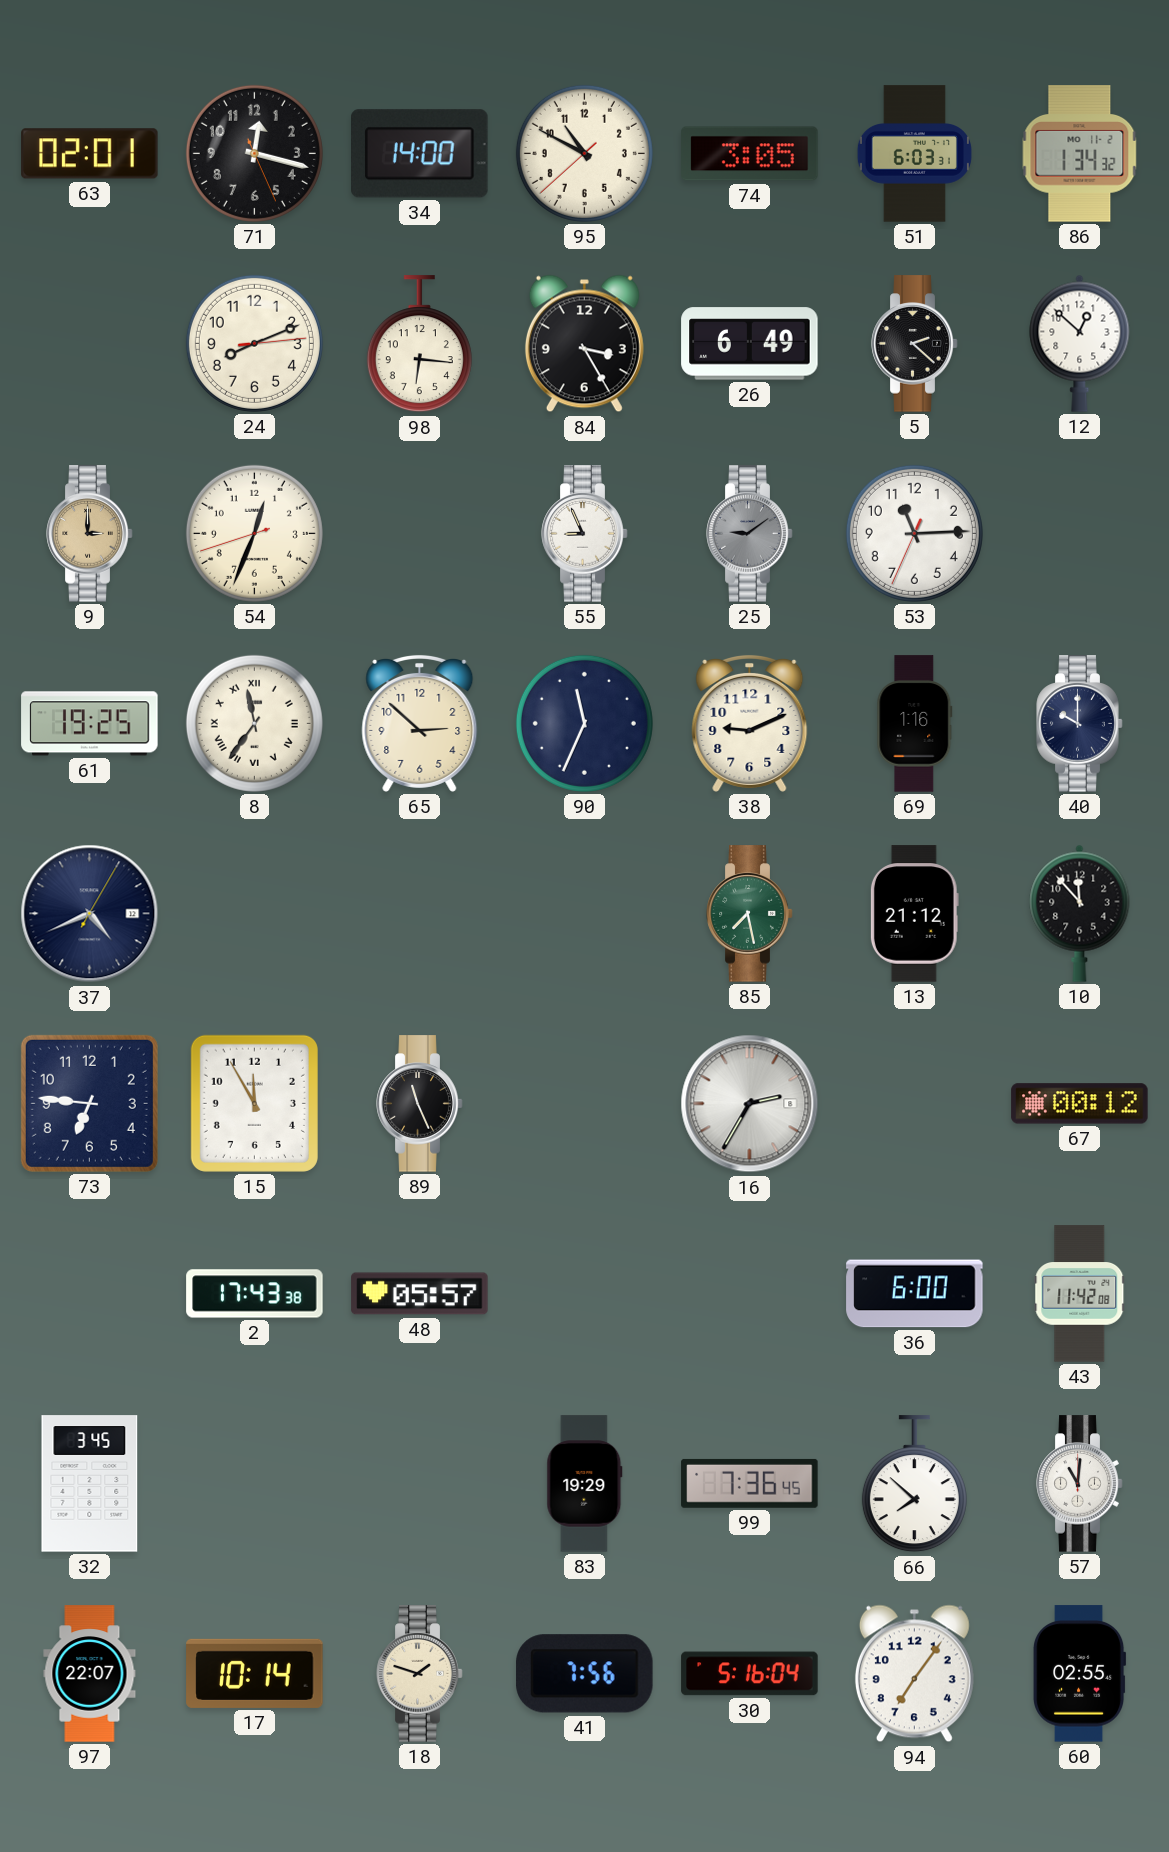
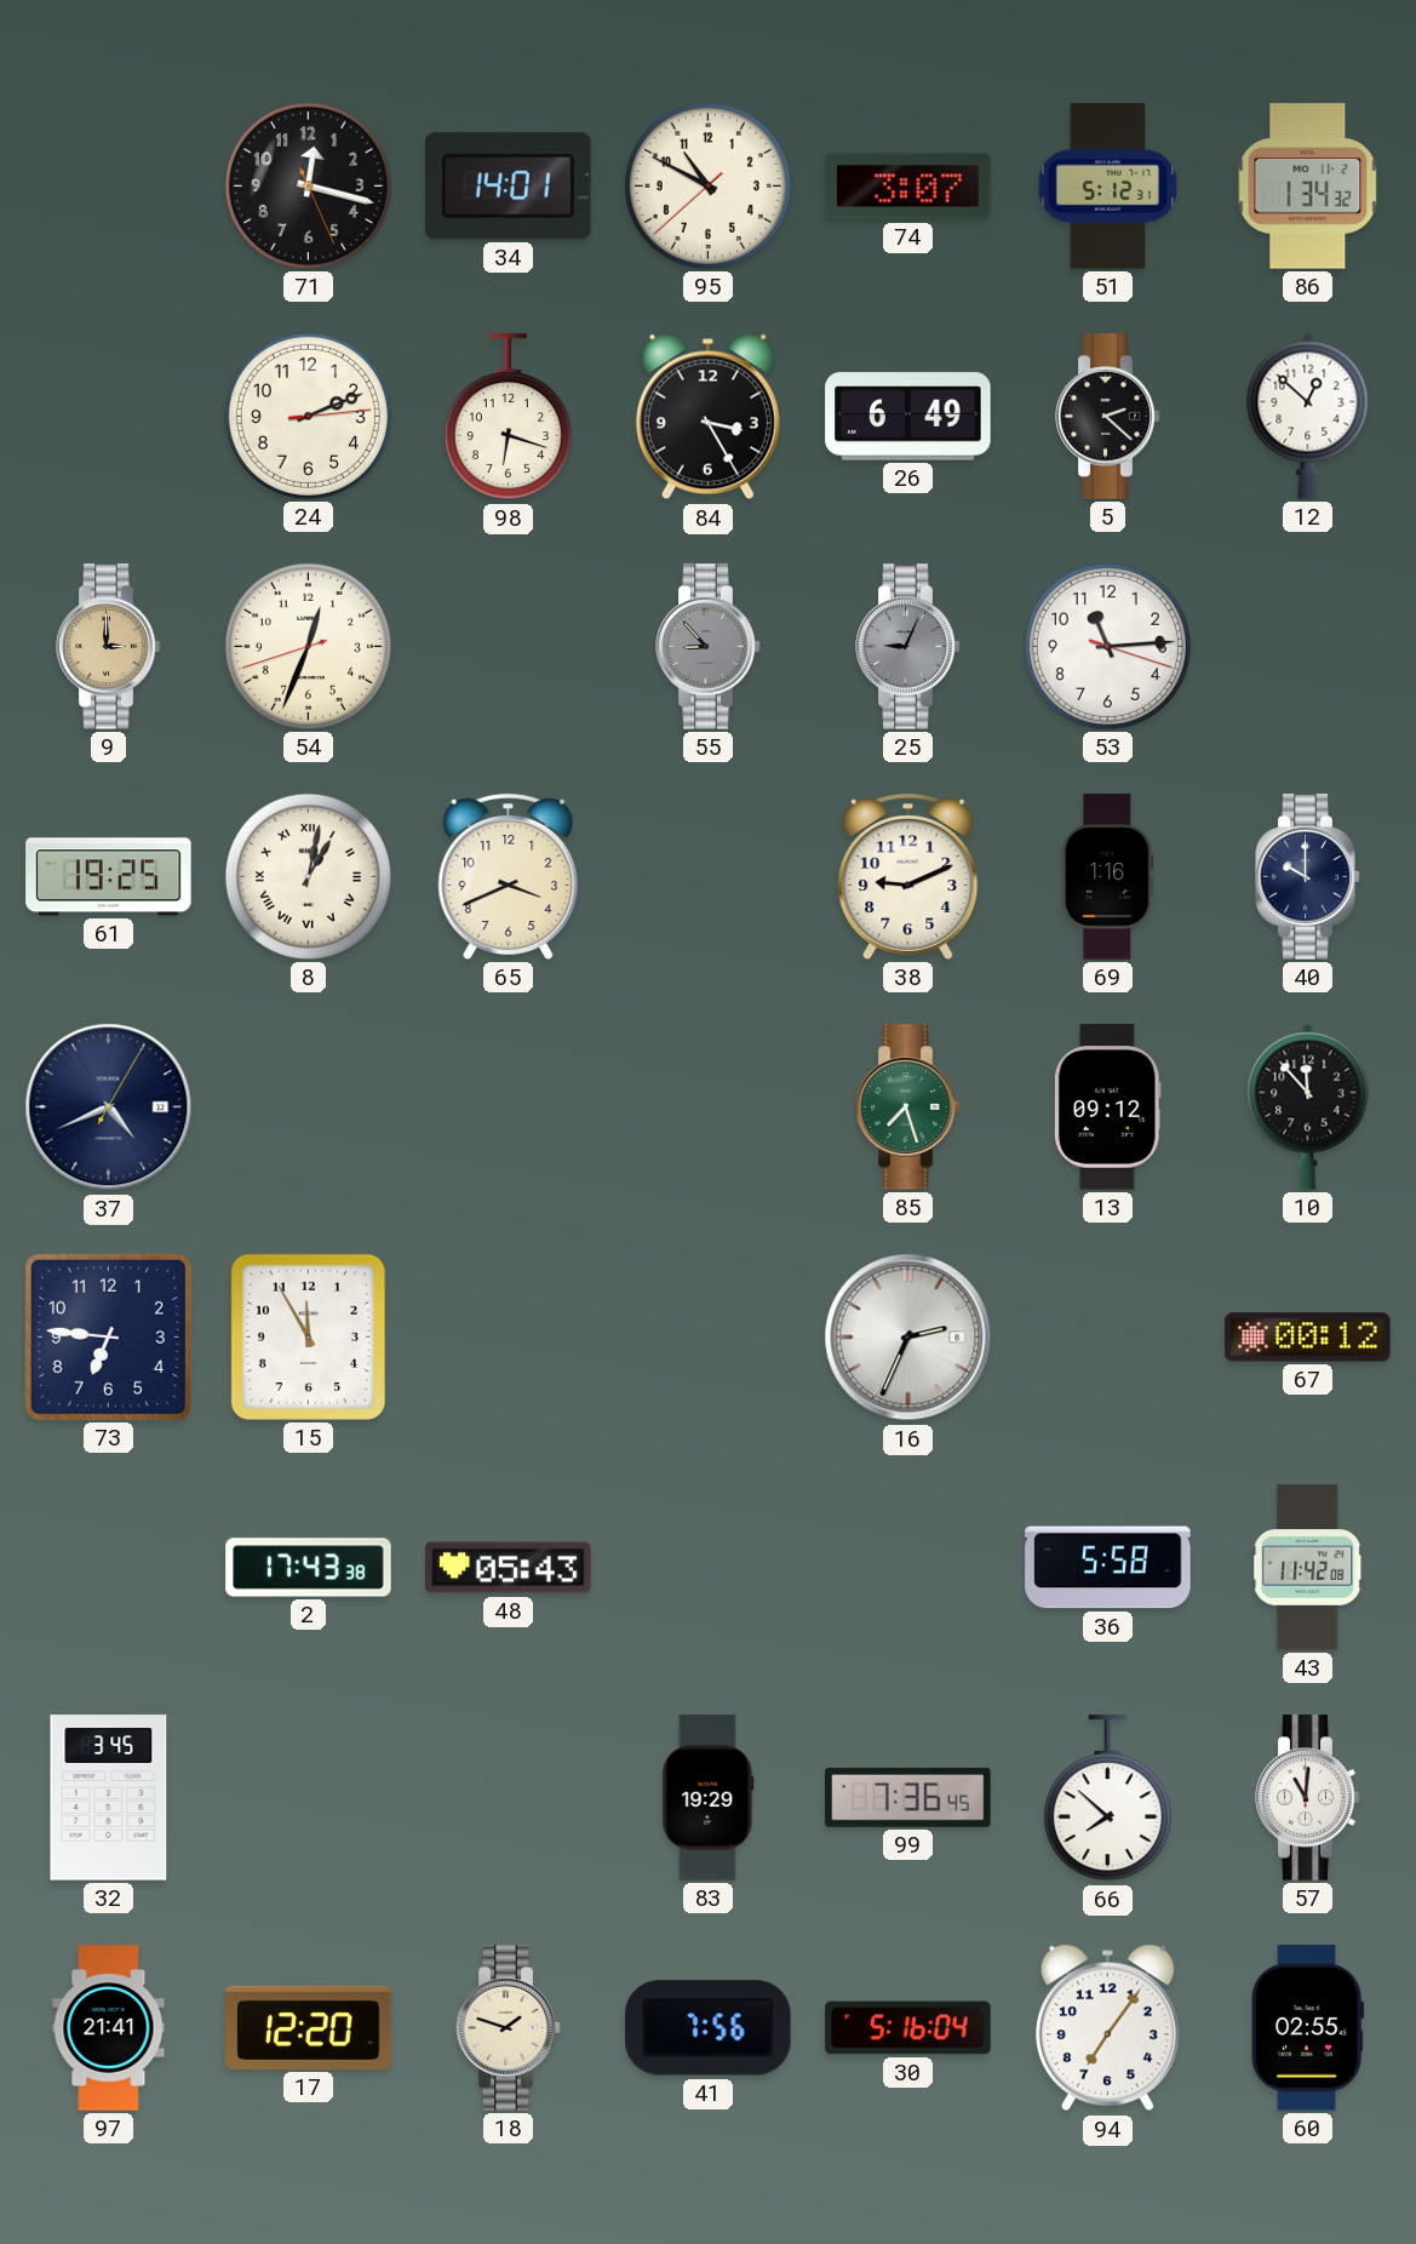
63: 02:01 -> none
34: 14:00 -> 14:01
74: 3:05 -> 3:07
51: 6:03 -> 5:12
24: 8:11 -> 2:11
98: 6:16 -> 6:18
55: 8:56 -> 8:53
55 dial: white -> grey
25: 9:09 -> 9:04
53: 11:14:34 -> 11:14:18
8: 11:36 -> 1:02
65: 2:52 -> 3:41
90: 11:34 -> none
85: 7:28 -> 7:27
13: 21:12 -> 09:12
89: 11:26 -> none
16: 2:35 -> 2:34
48: 05:57 -> 05:43
36: 6:00 -> 5:58
97: 22:07 -> 21:41
17: 10:14 -> 12:20
